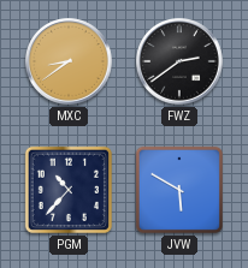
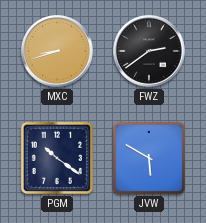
MXC: 8:39 -> 8:42
PGM: 10:37 -> 10:21
